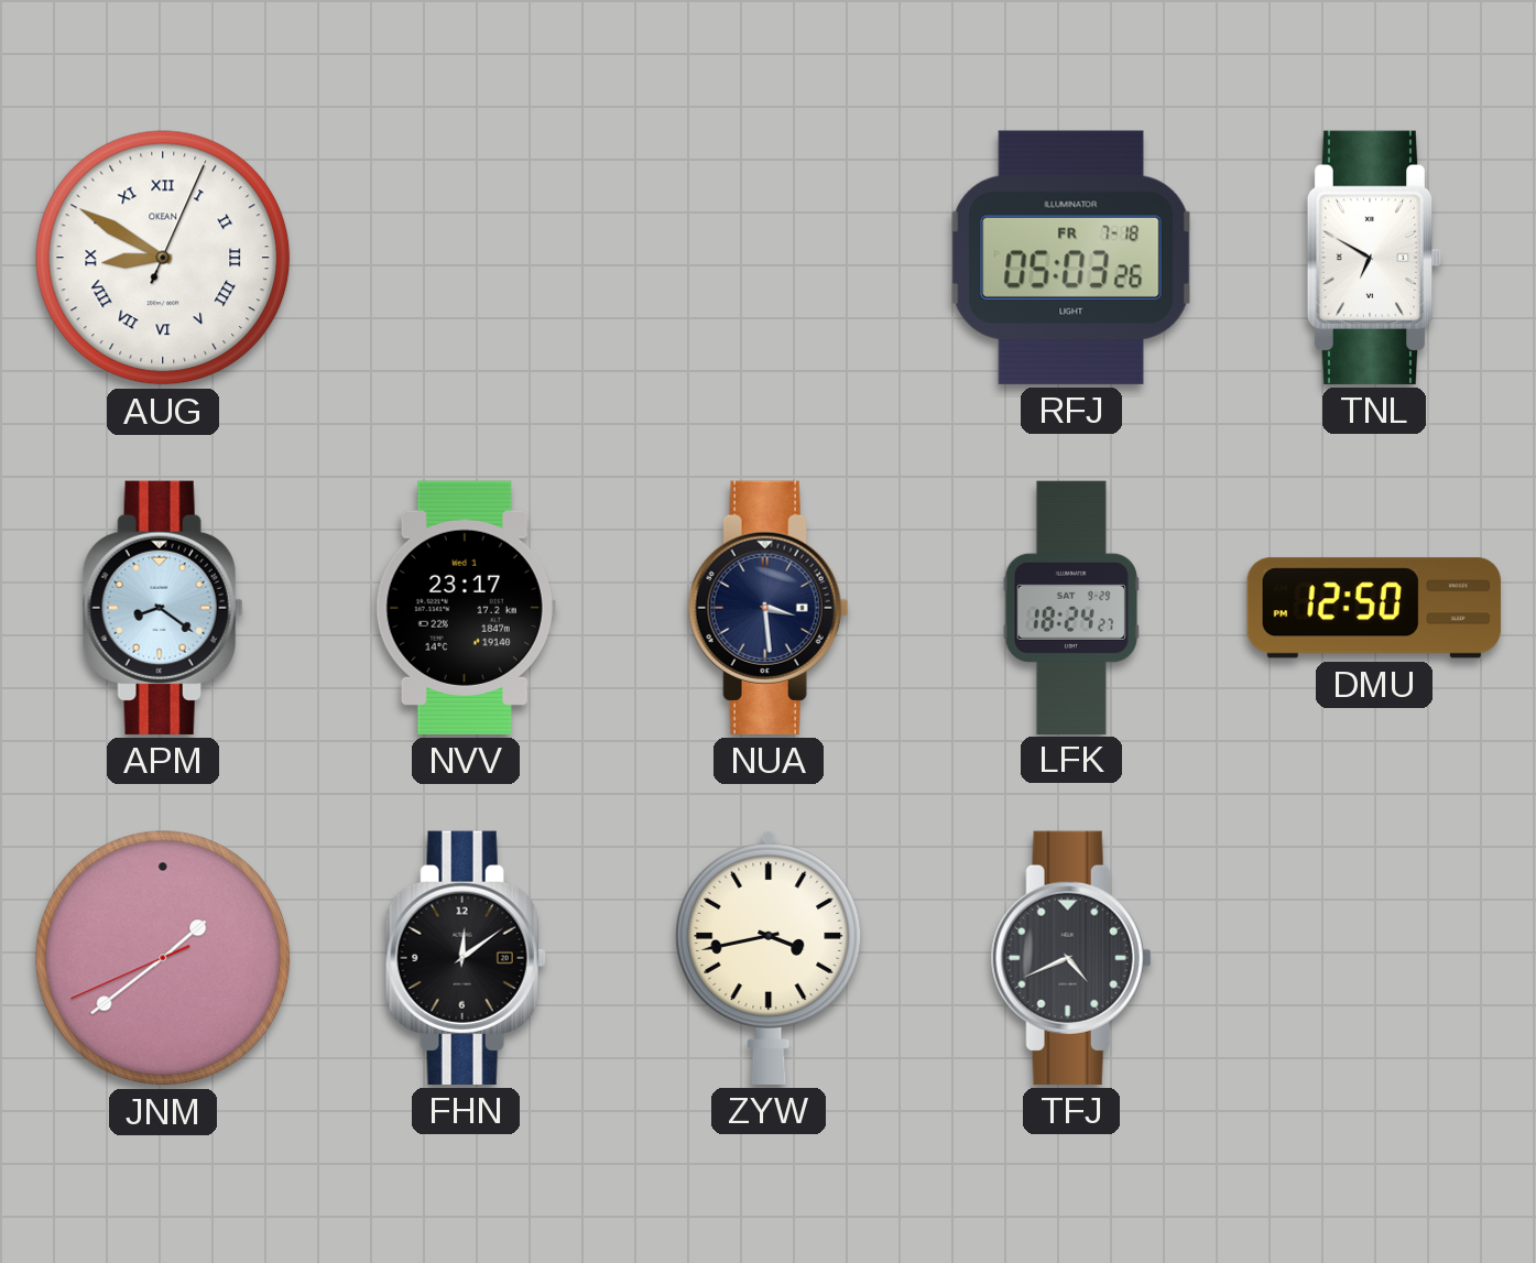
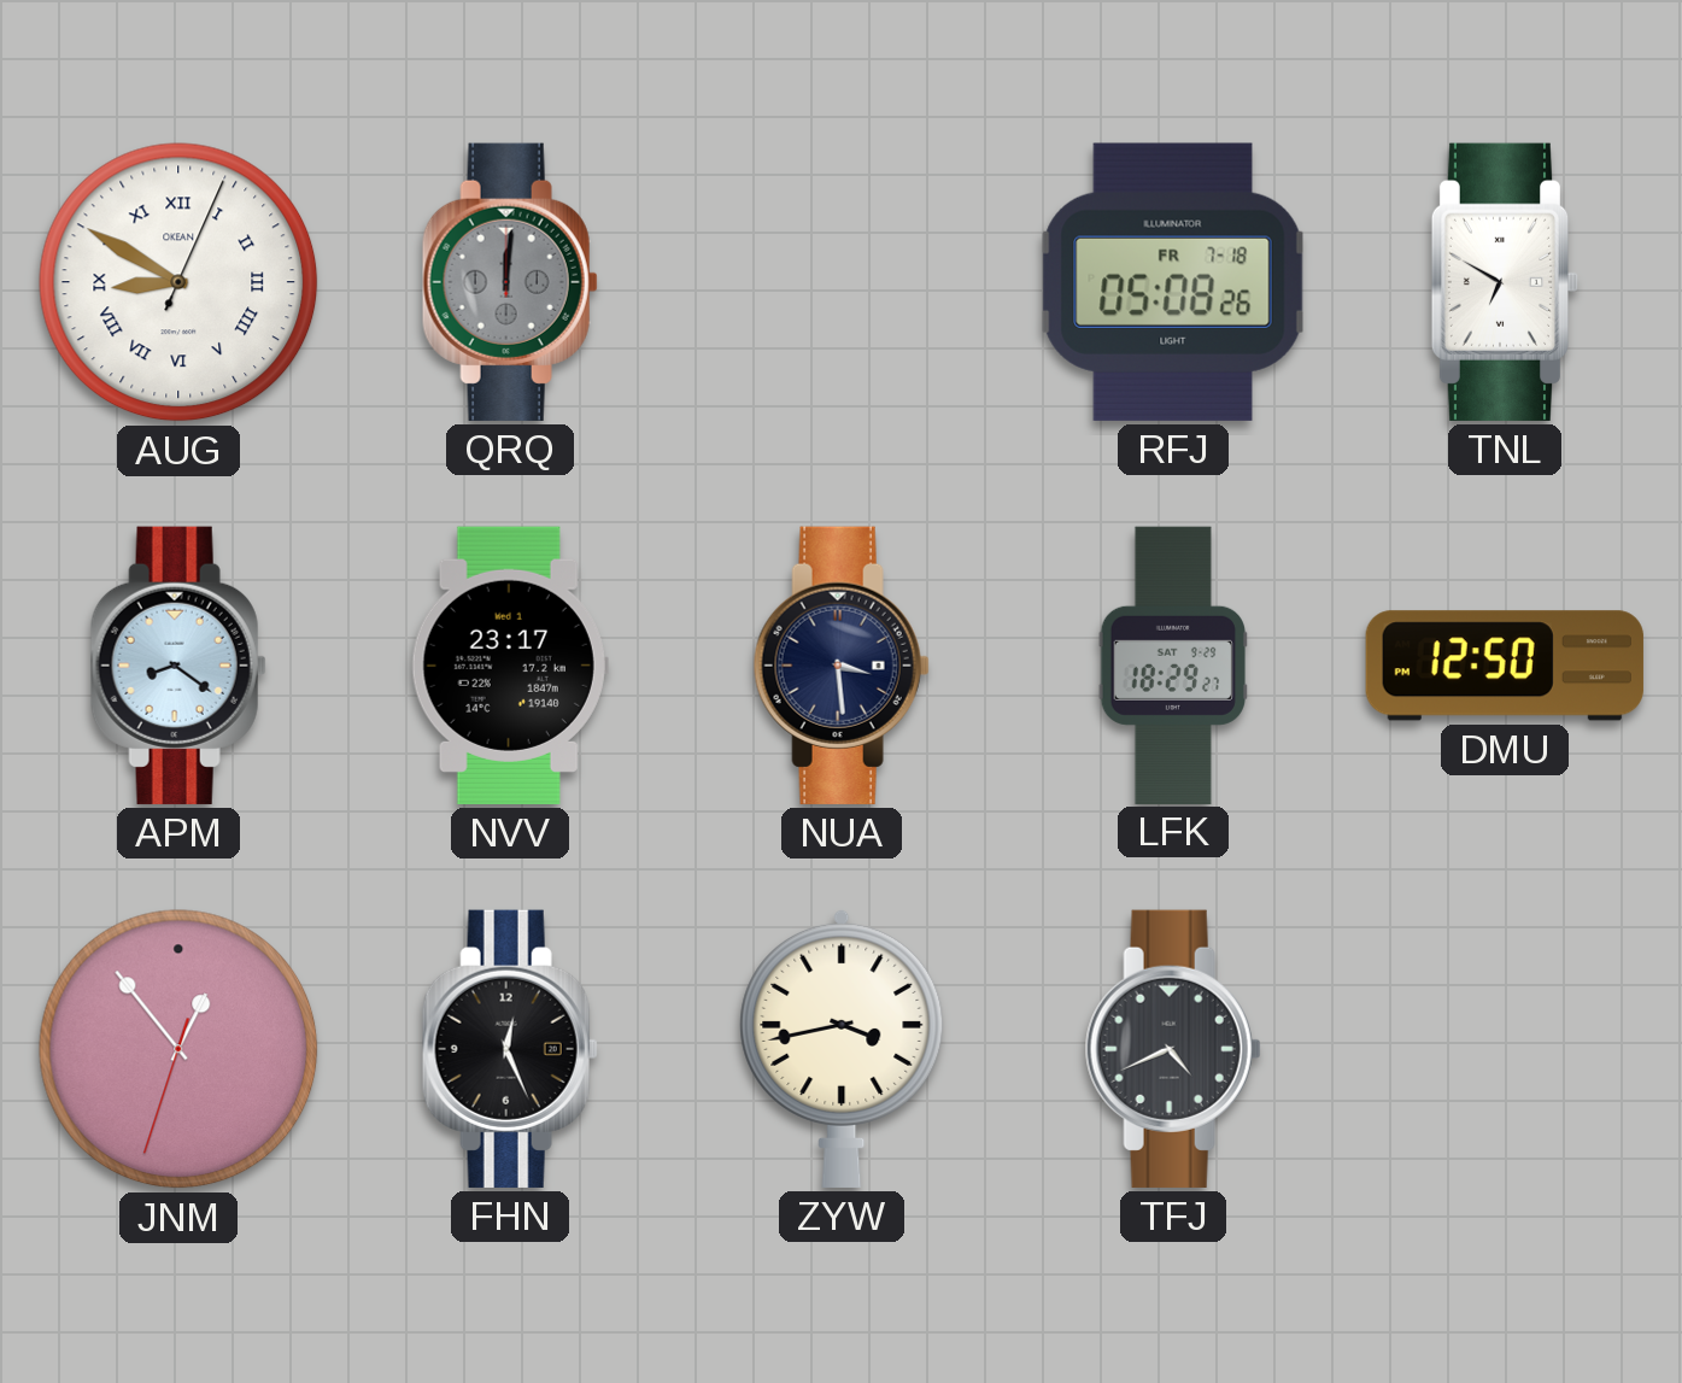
QRQ: none -> 12:01
RFJ: 05:03 -> 05:08
LFK: 18:24 -> 18:29
JNM: 1:38 -> 12:53
FHN: 12:09 -> 12:26
